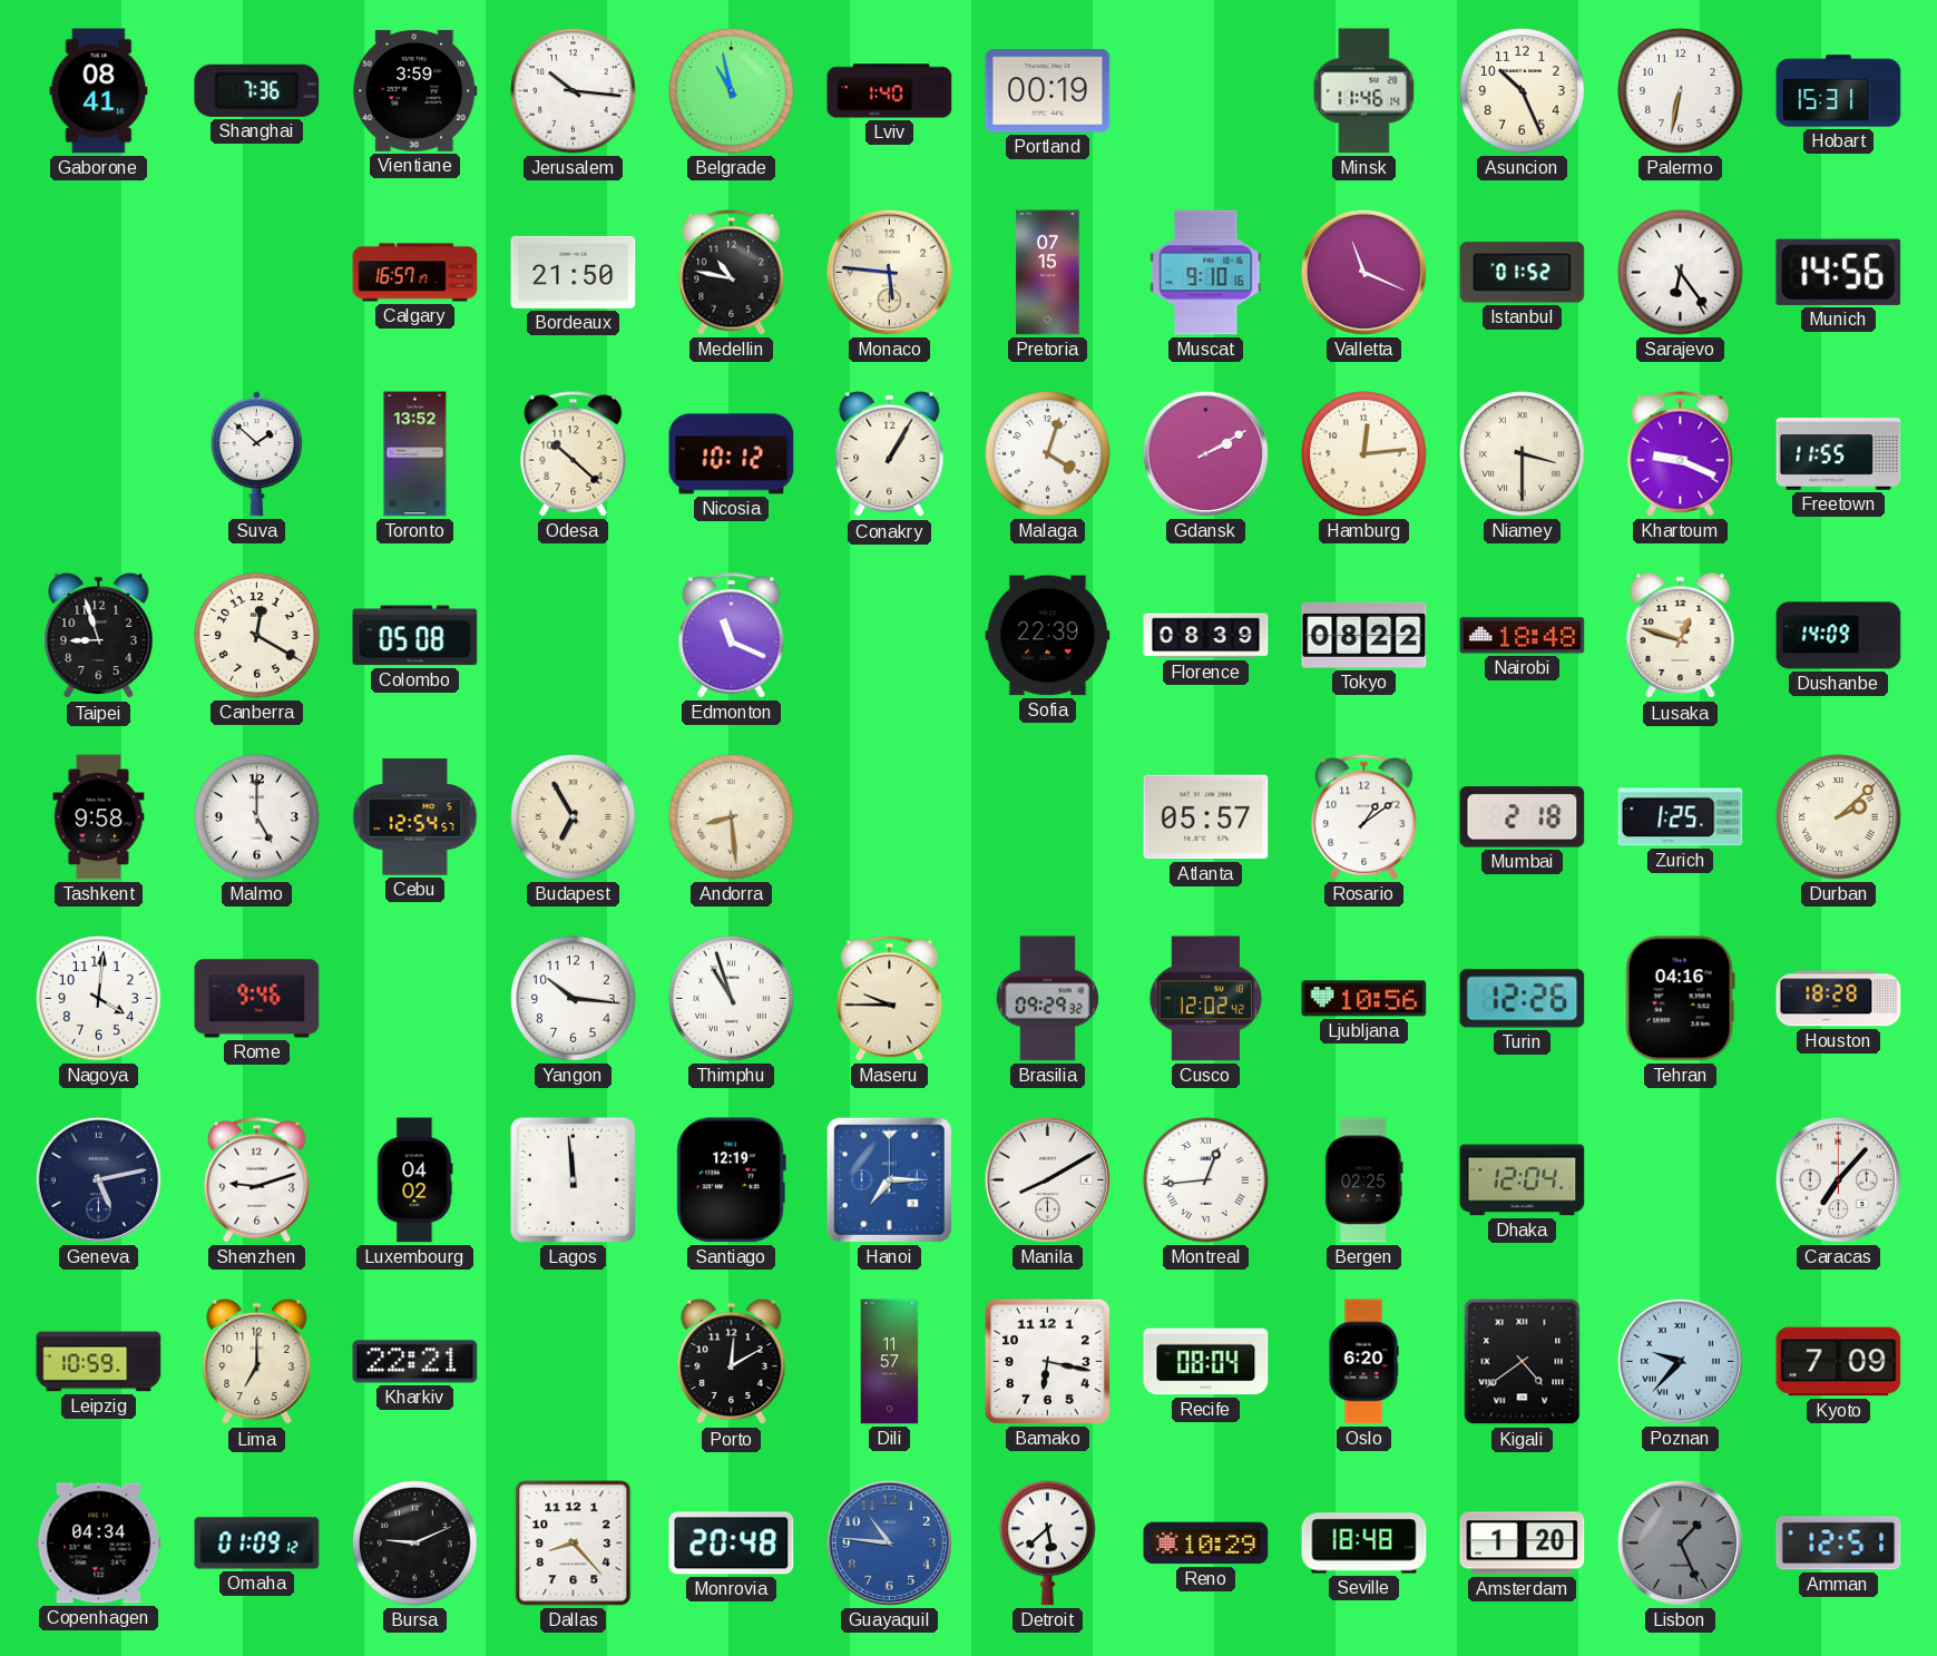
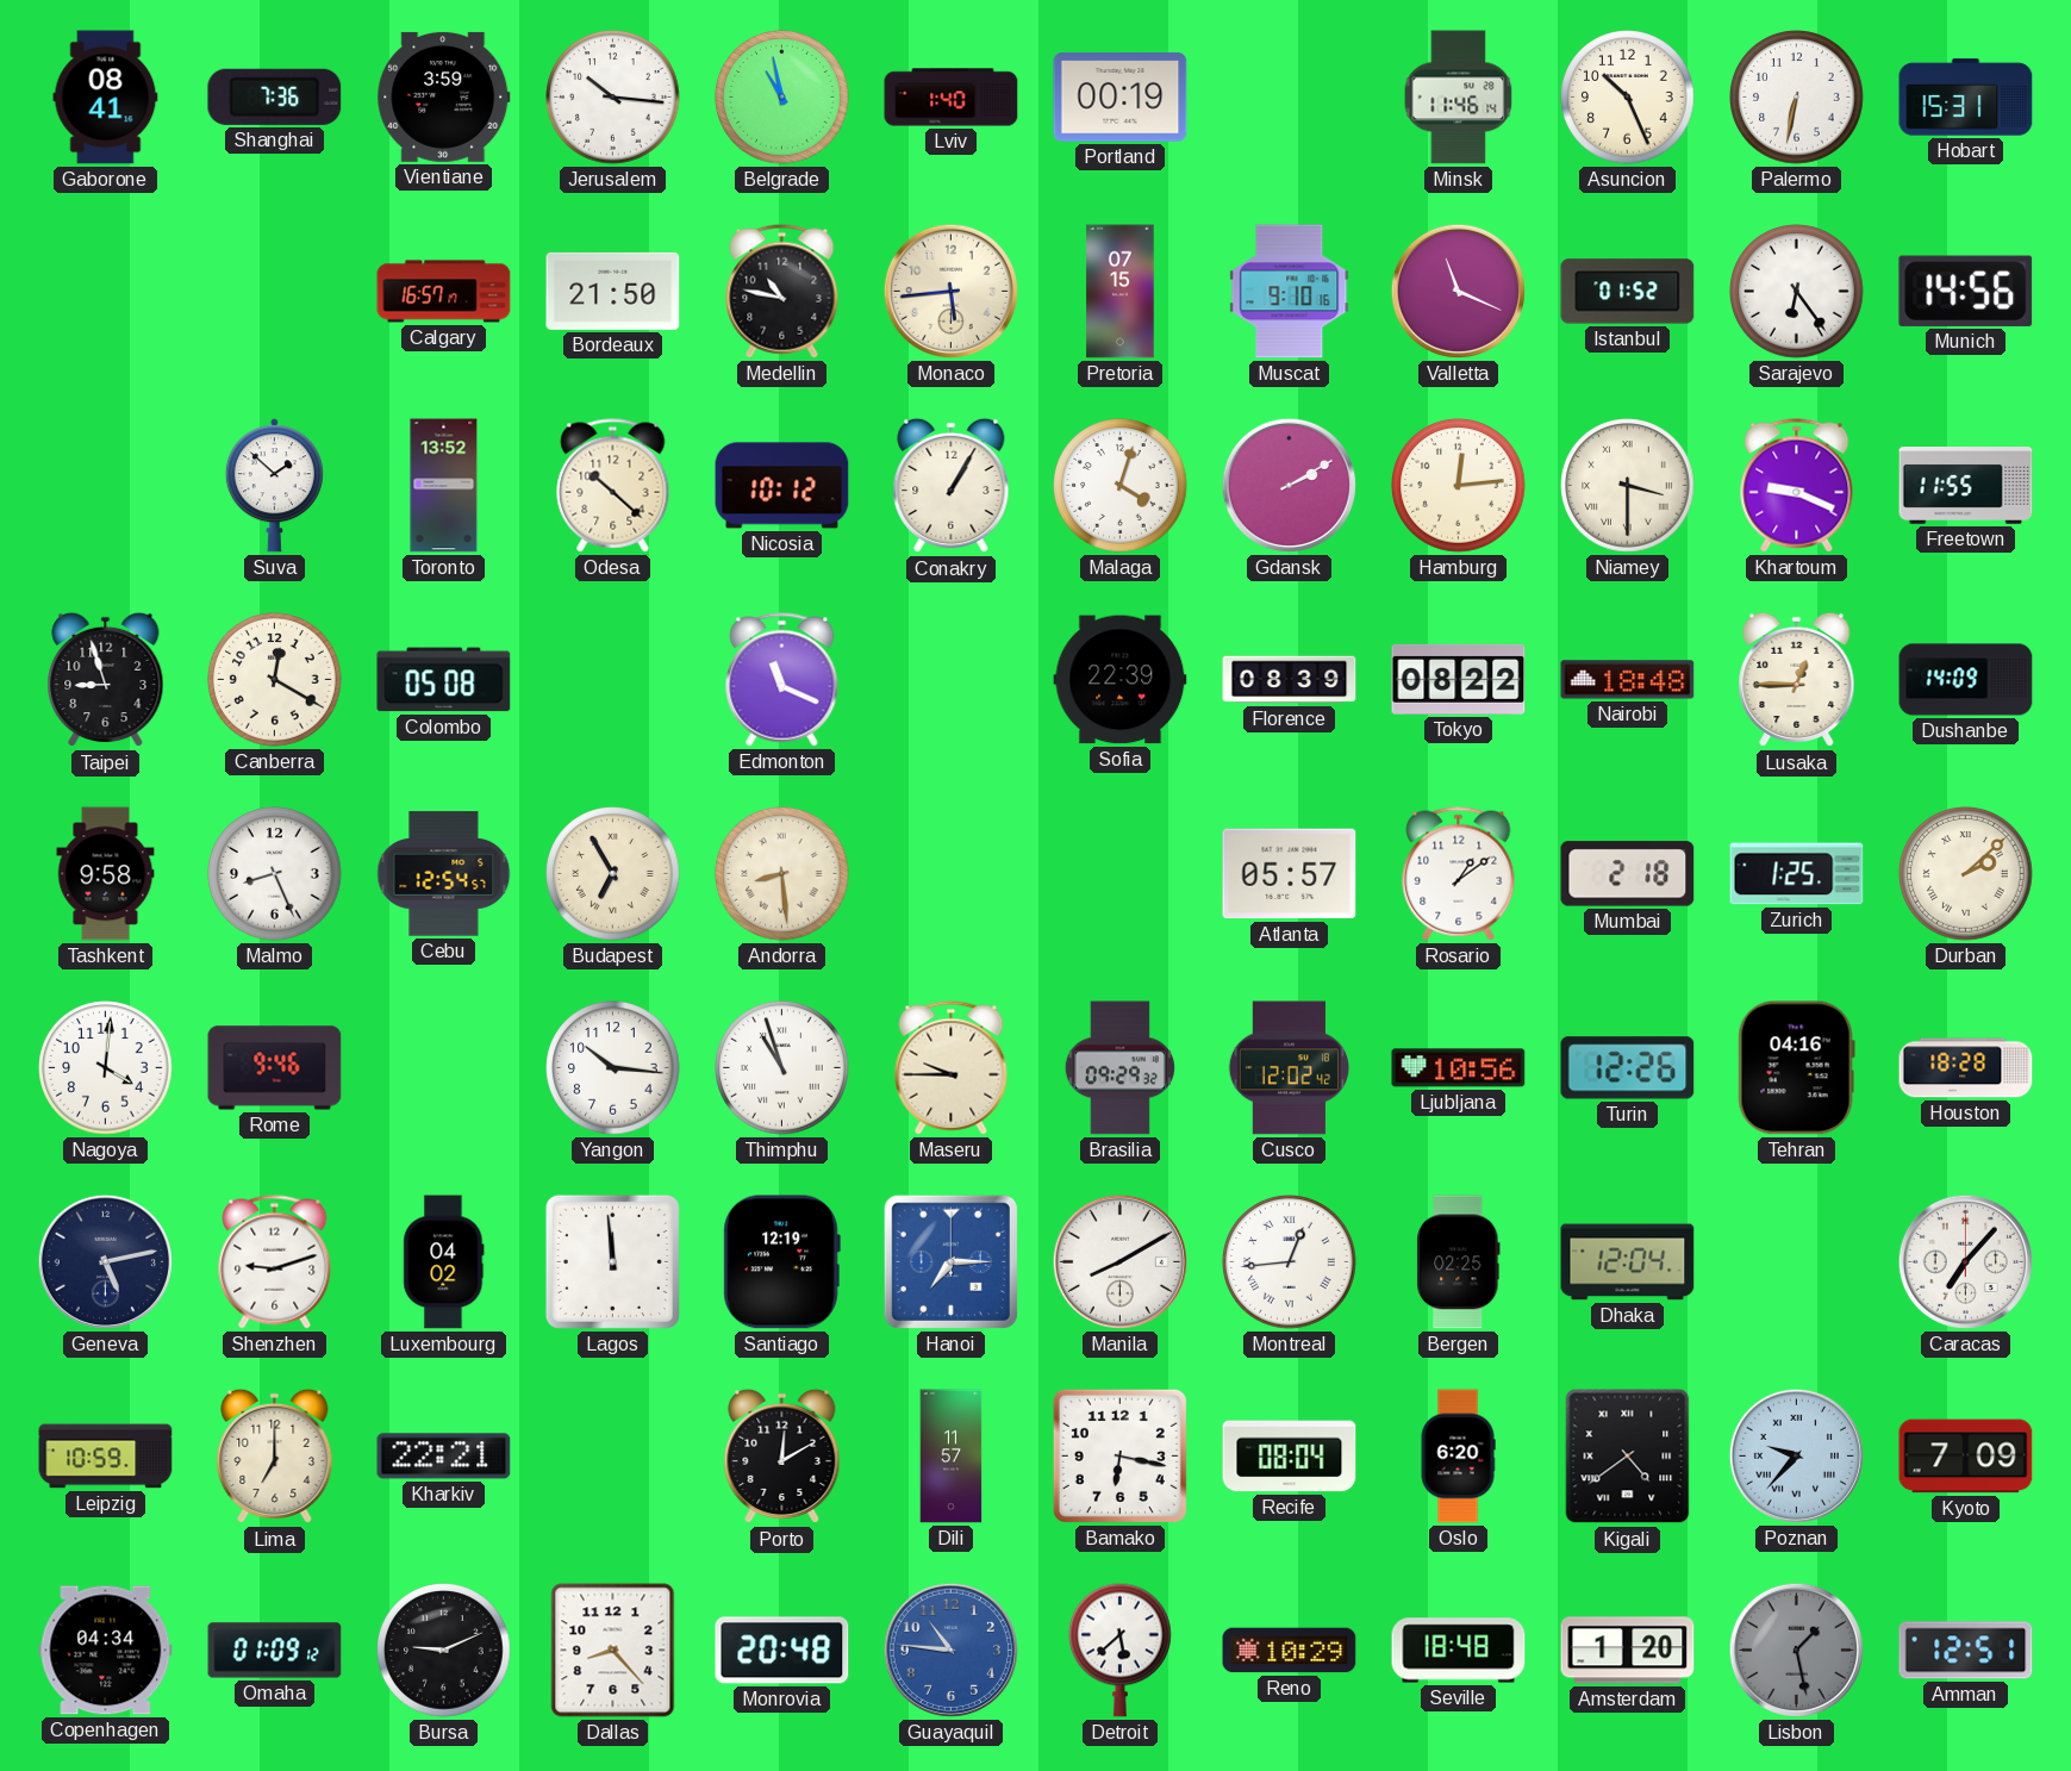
Monaco: 5:46 -> 5:44
Lusaka: 12:48 -> 12:45
Malmo: 5:00 -> 8:26
Lisbon: 1:26 -> 1:28
